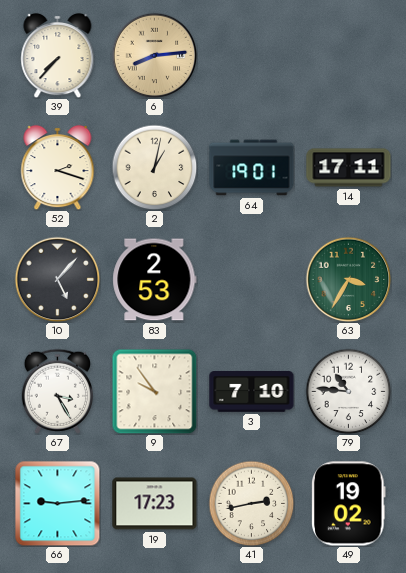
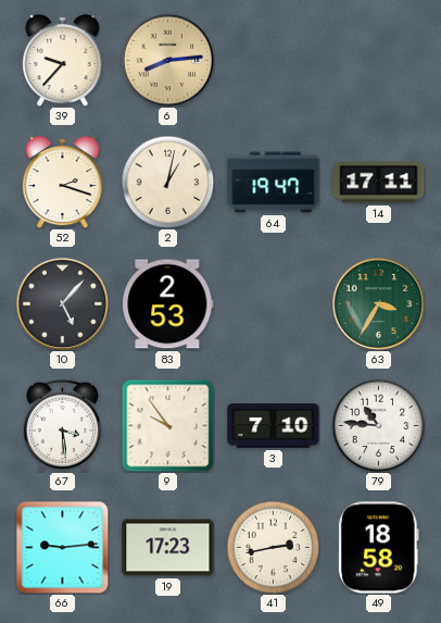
39: 7:37 -> 9:37
64: 19:01 -> 19:47
67: 3:25 -> 3:29
49: 19:02 -> 18:58
